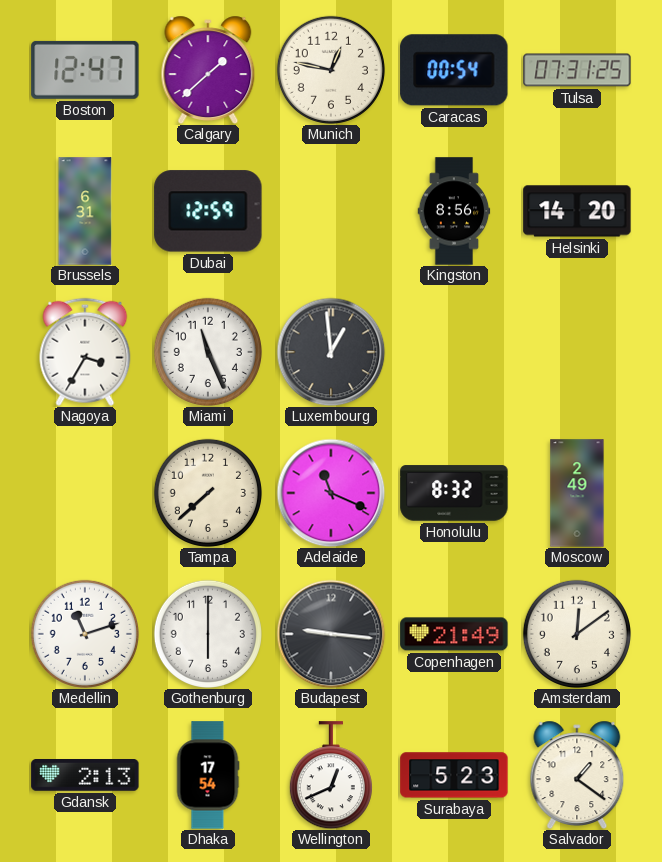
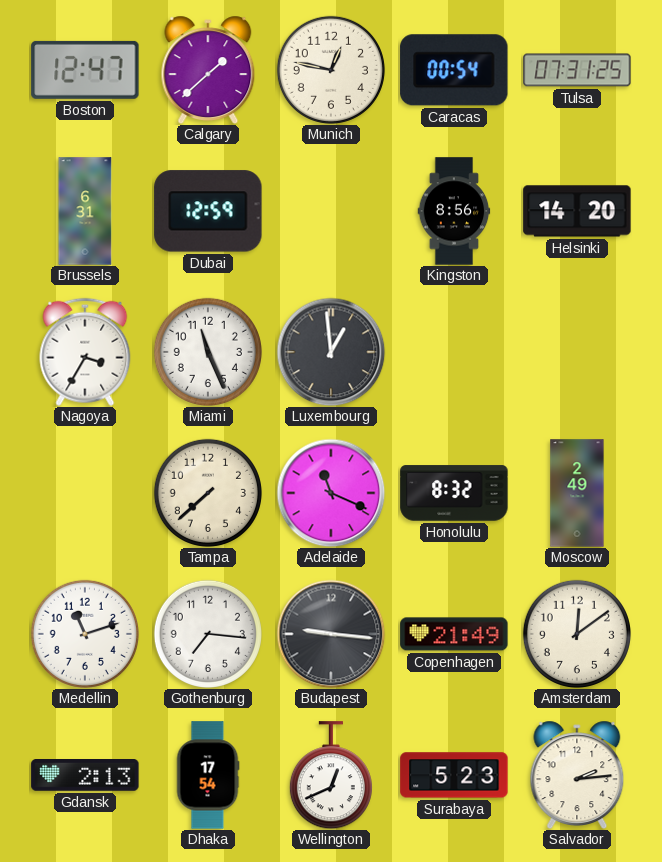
Gothenburg: 6:00 -> 7:16
Salvador: 1:21 -> 2:14
